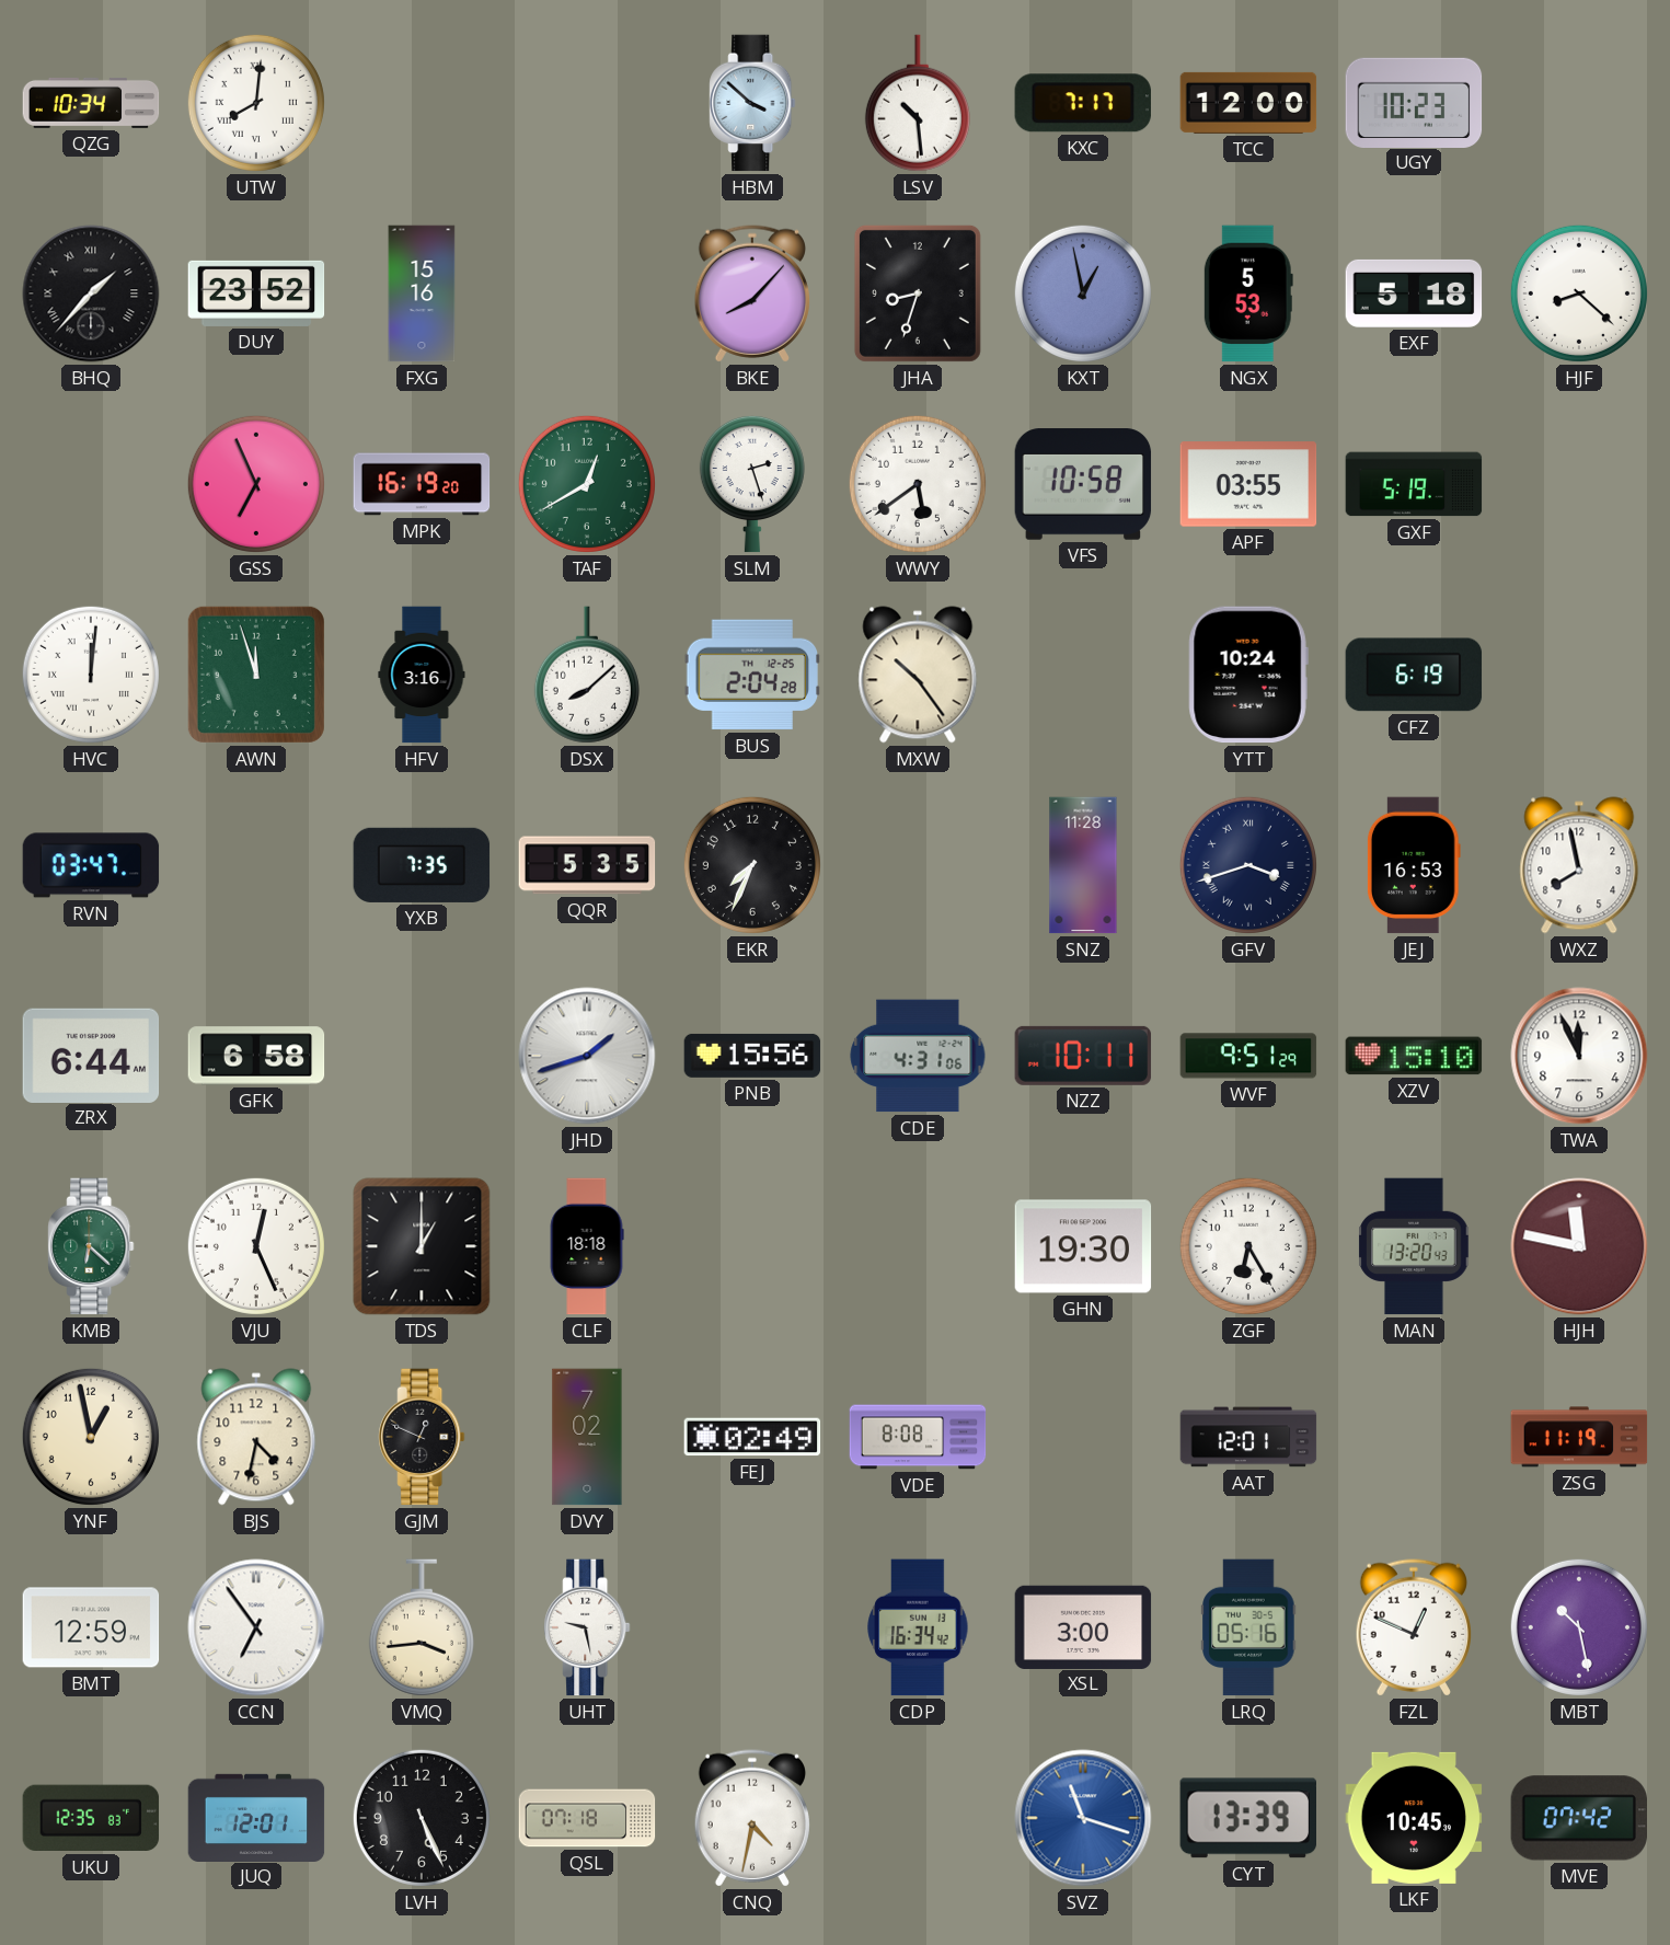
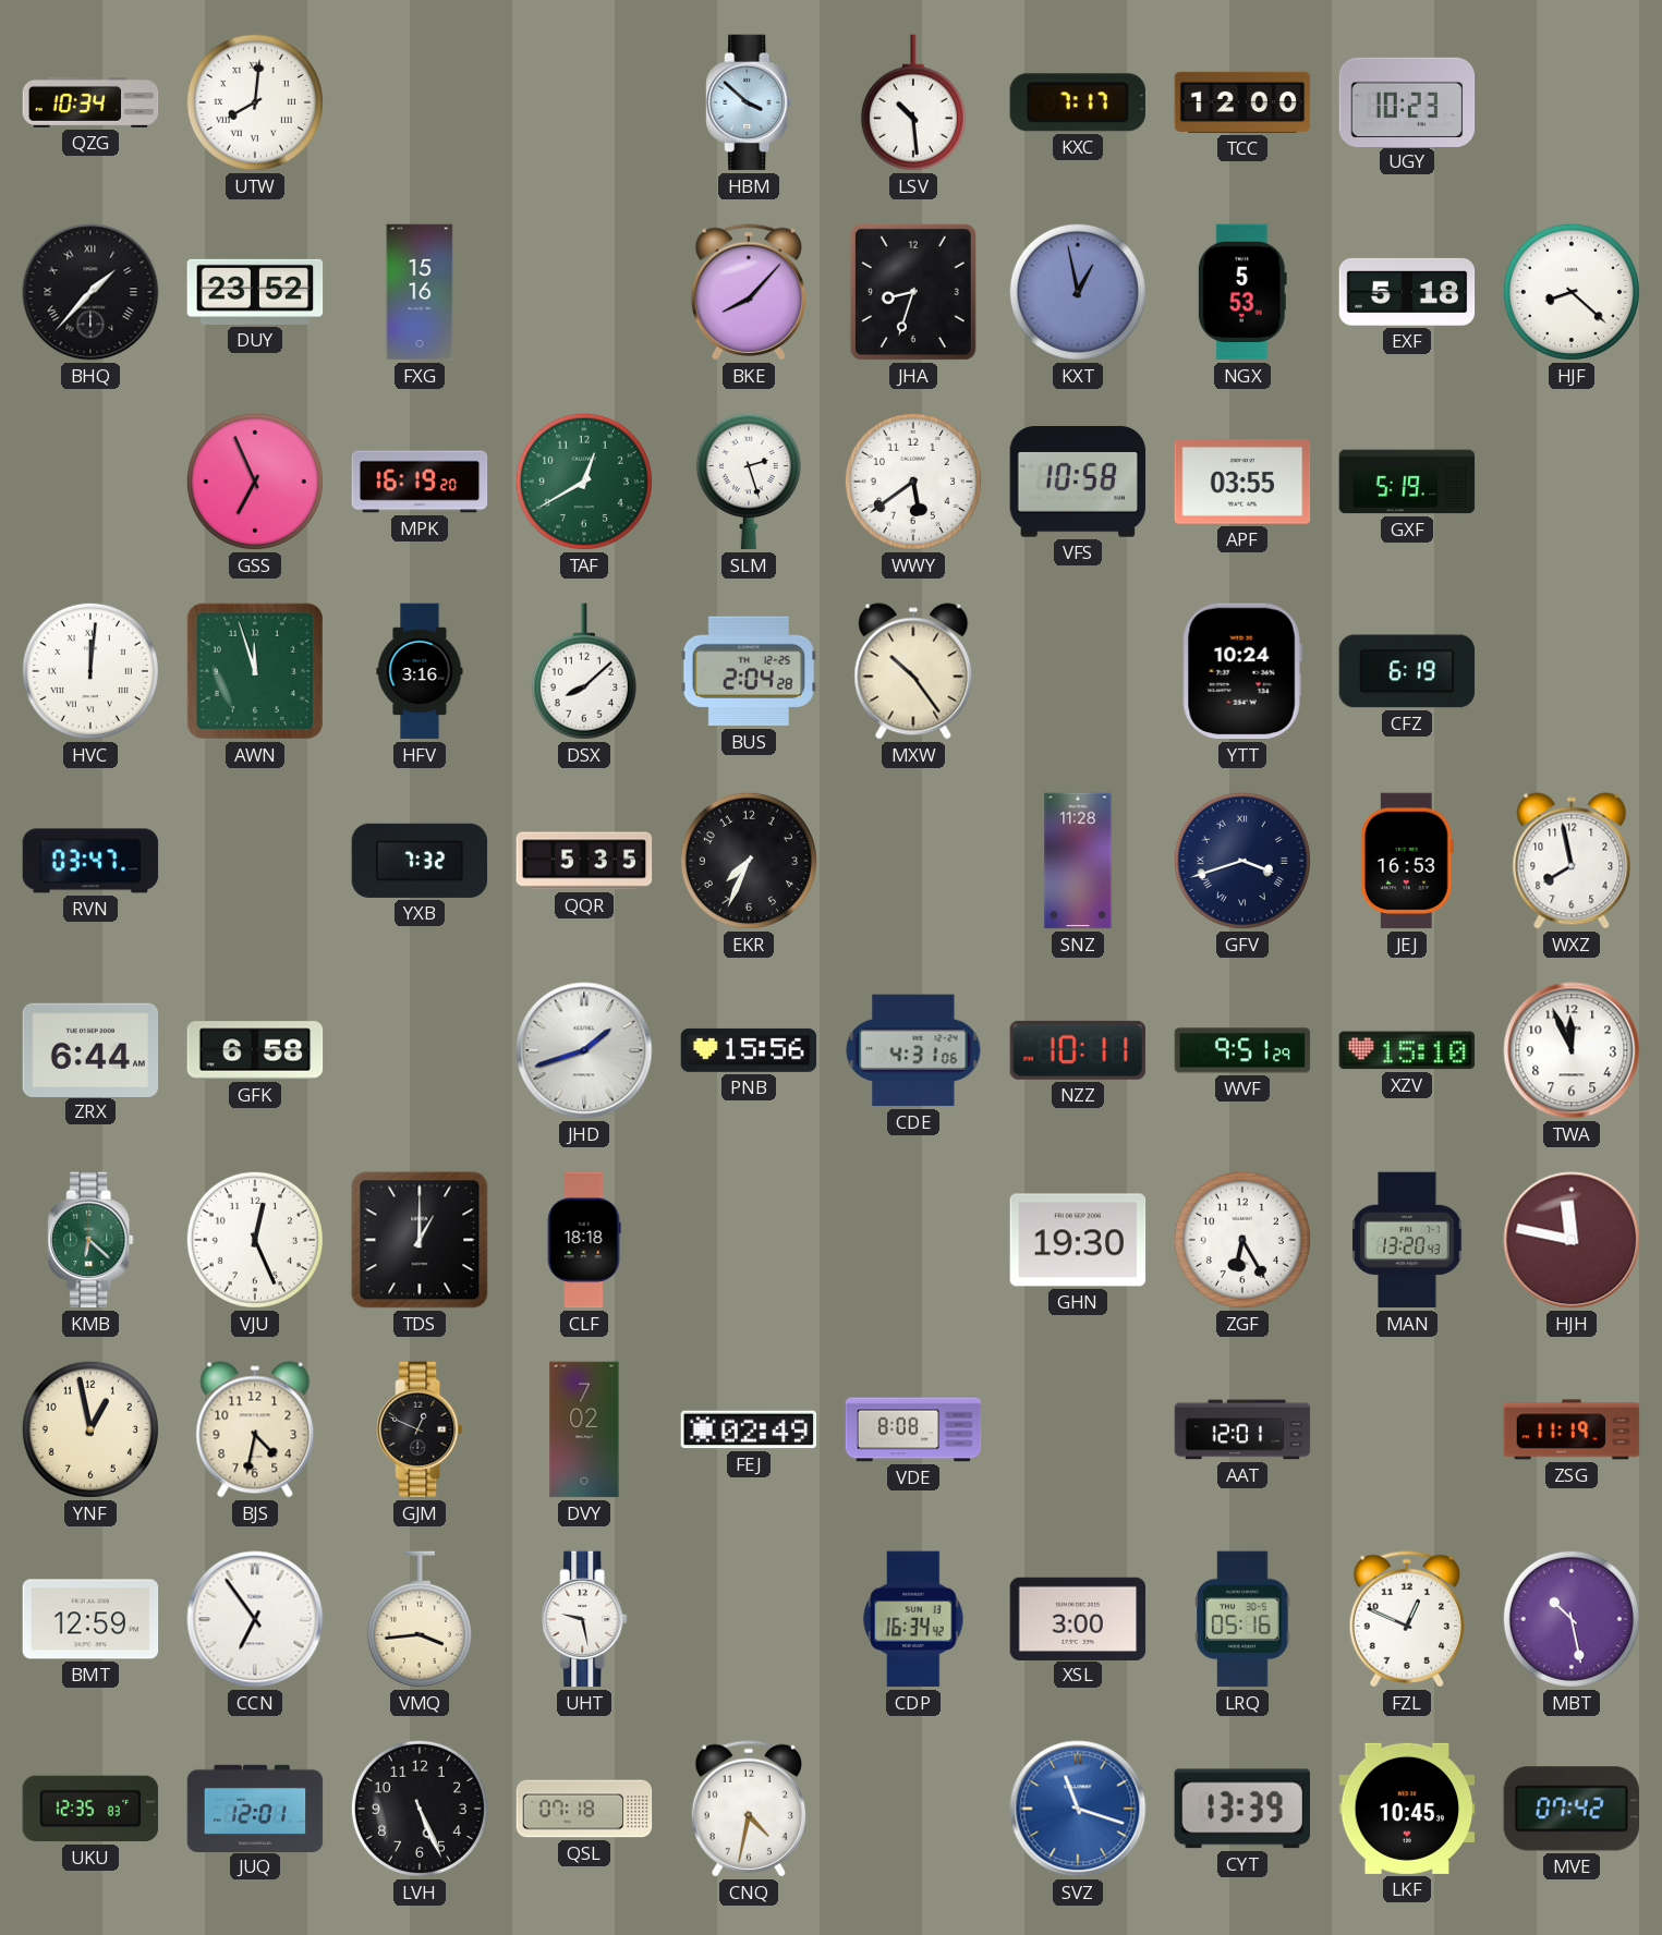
YXB: 7:35 -> 7:32
